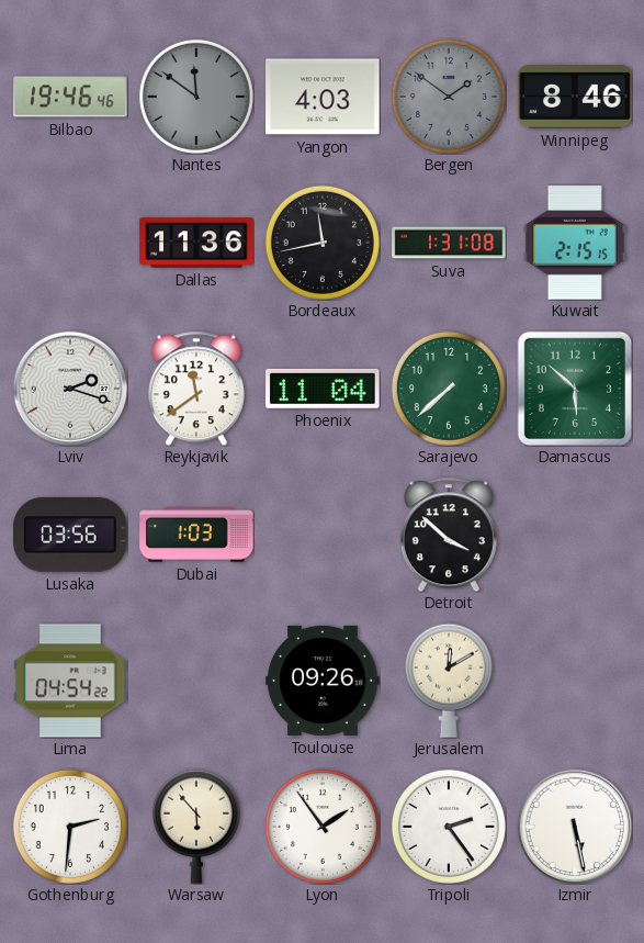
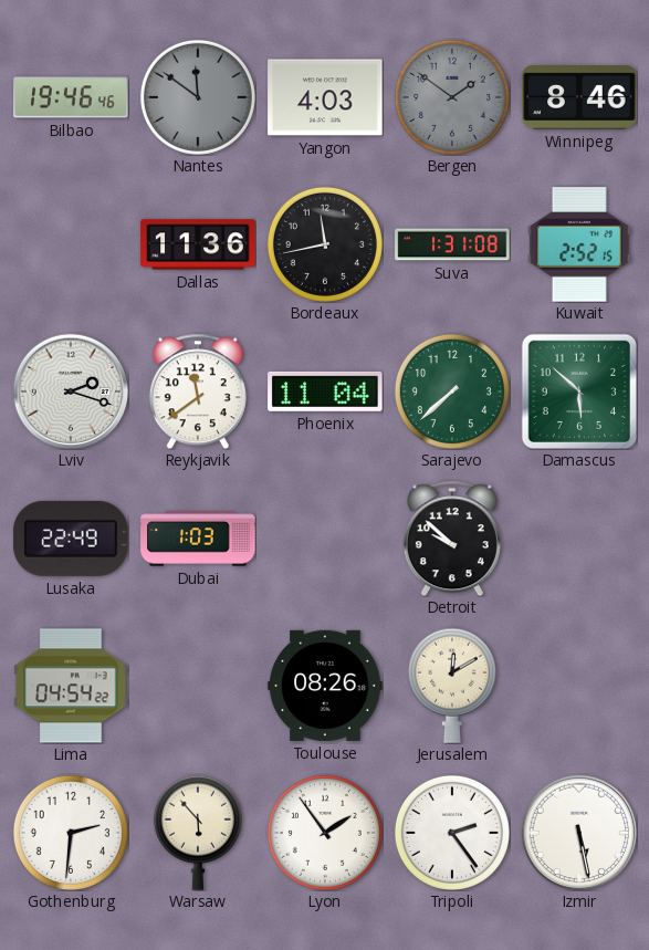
Kuwait: 2:15 -> 2:52
Lusaka: 03:56 -> 22:49
Detroit: 3:52 -> 9:52
Toulouse: 09:26 -> 08:26
